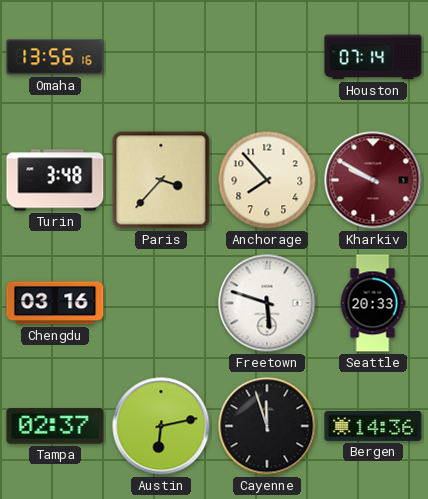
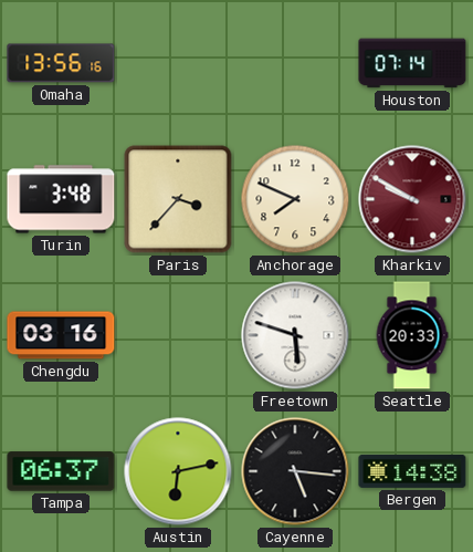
Anchorage: 7:53 -> 7:49
Tampa: 02:37 -> 06:37
Cayenne: 11:57 -> 5:16
Bergen: 14:36 -> 14:38
